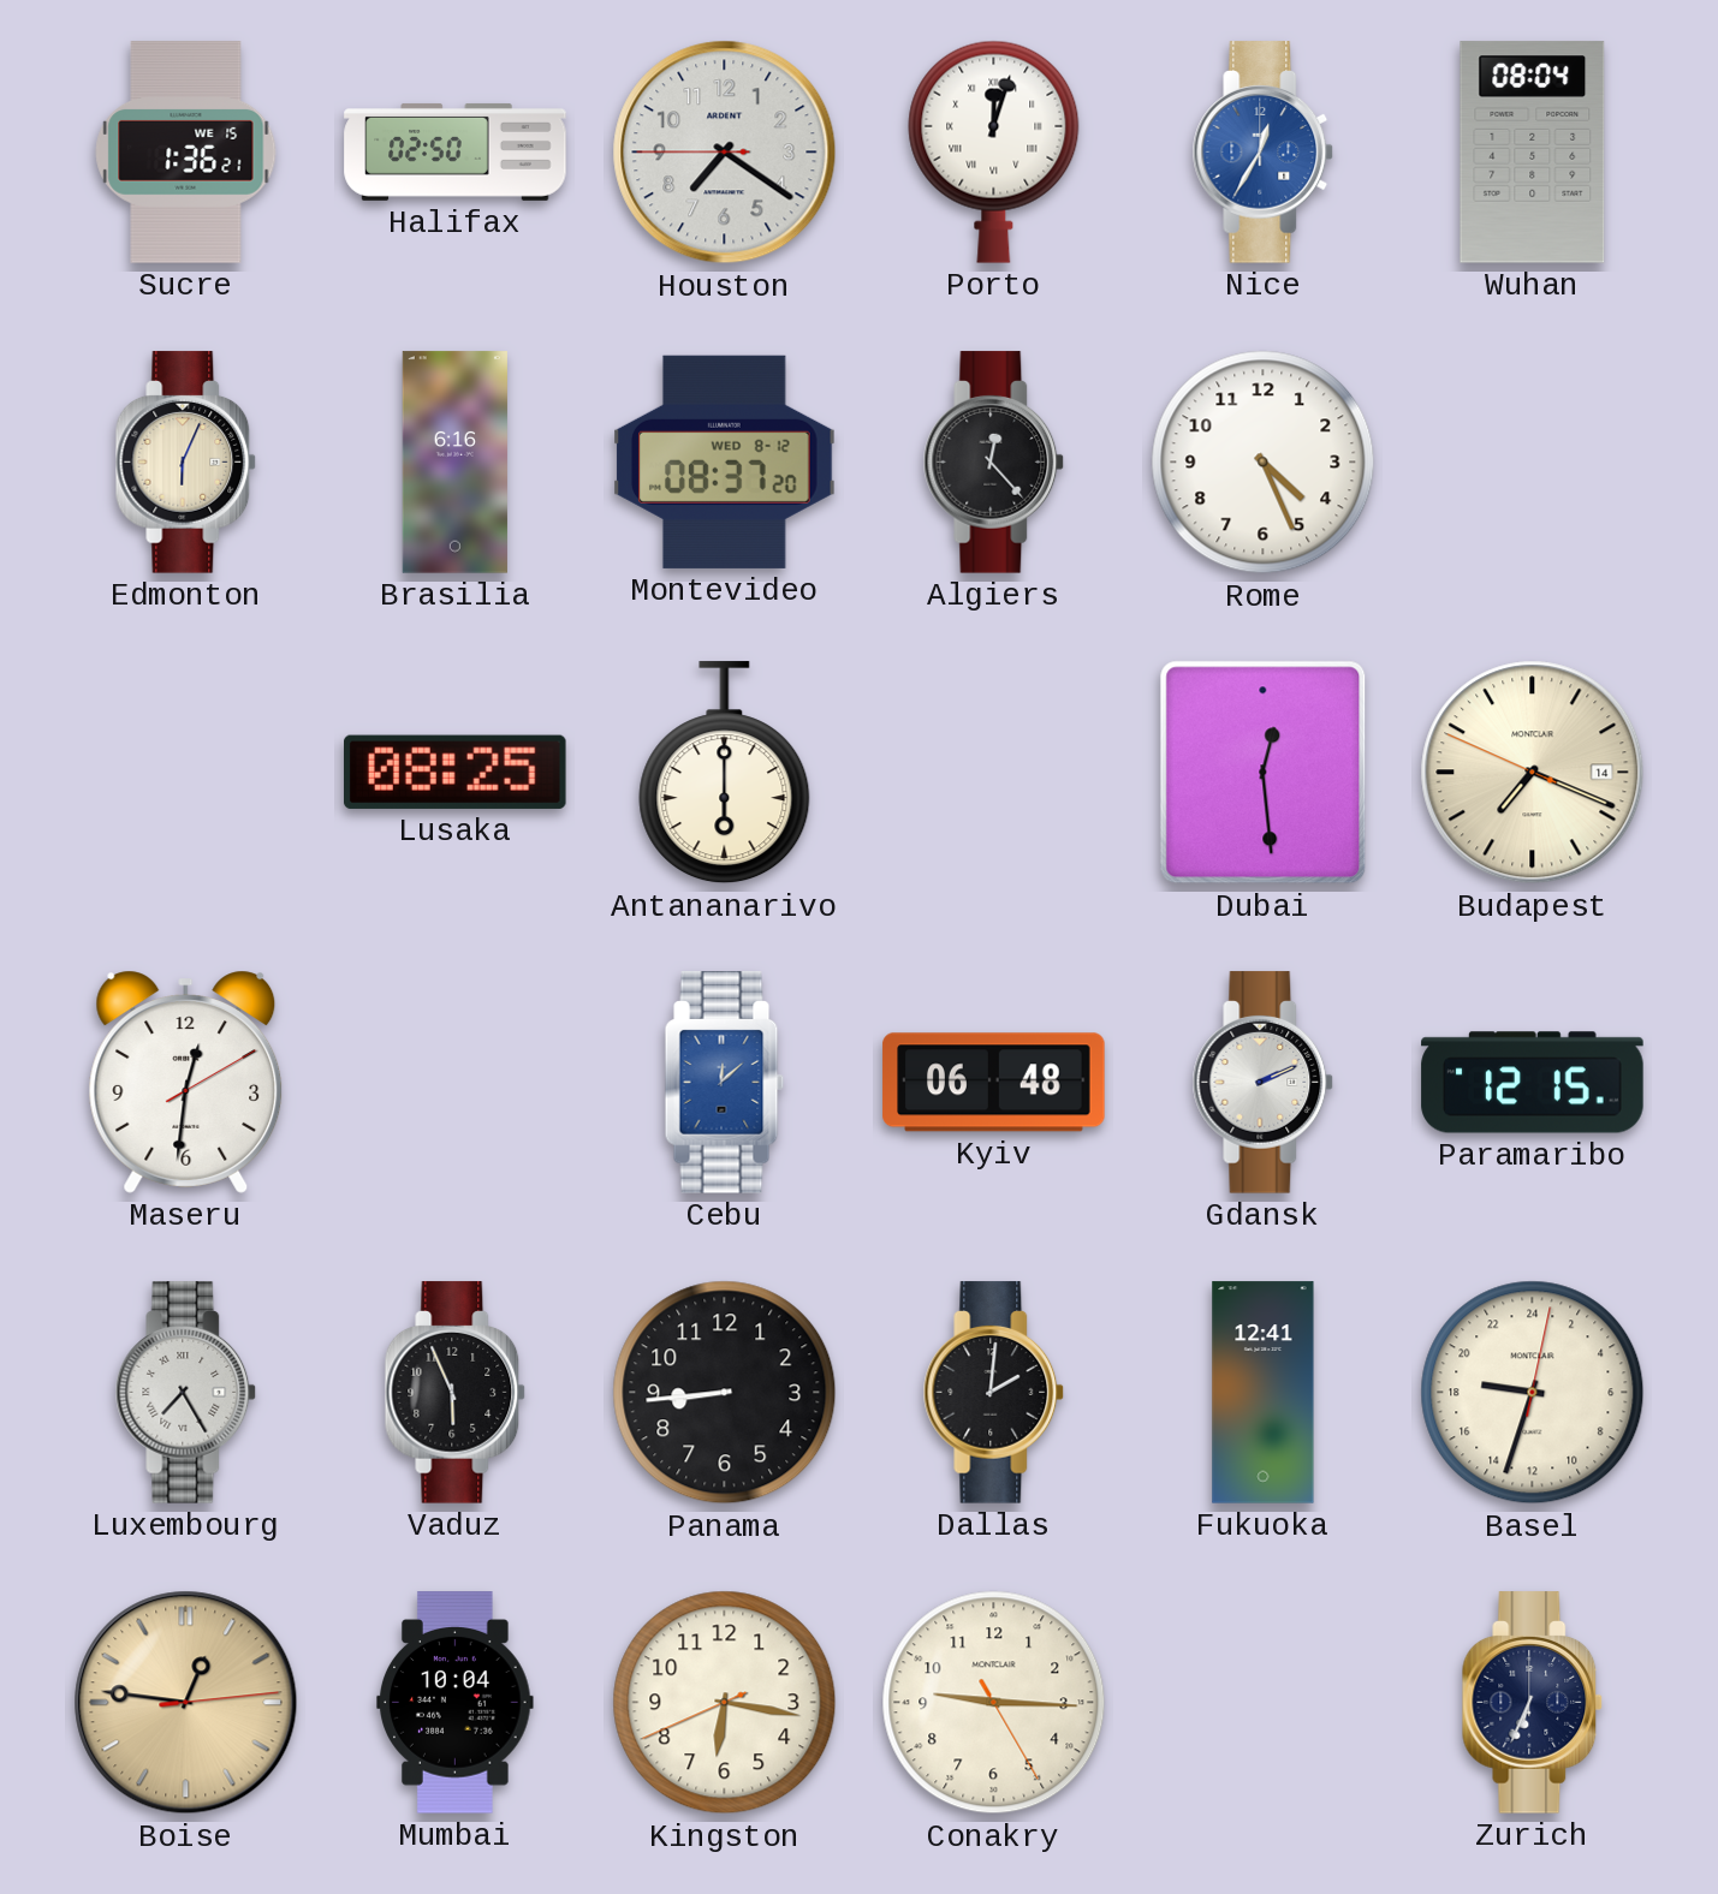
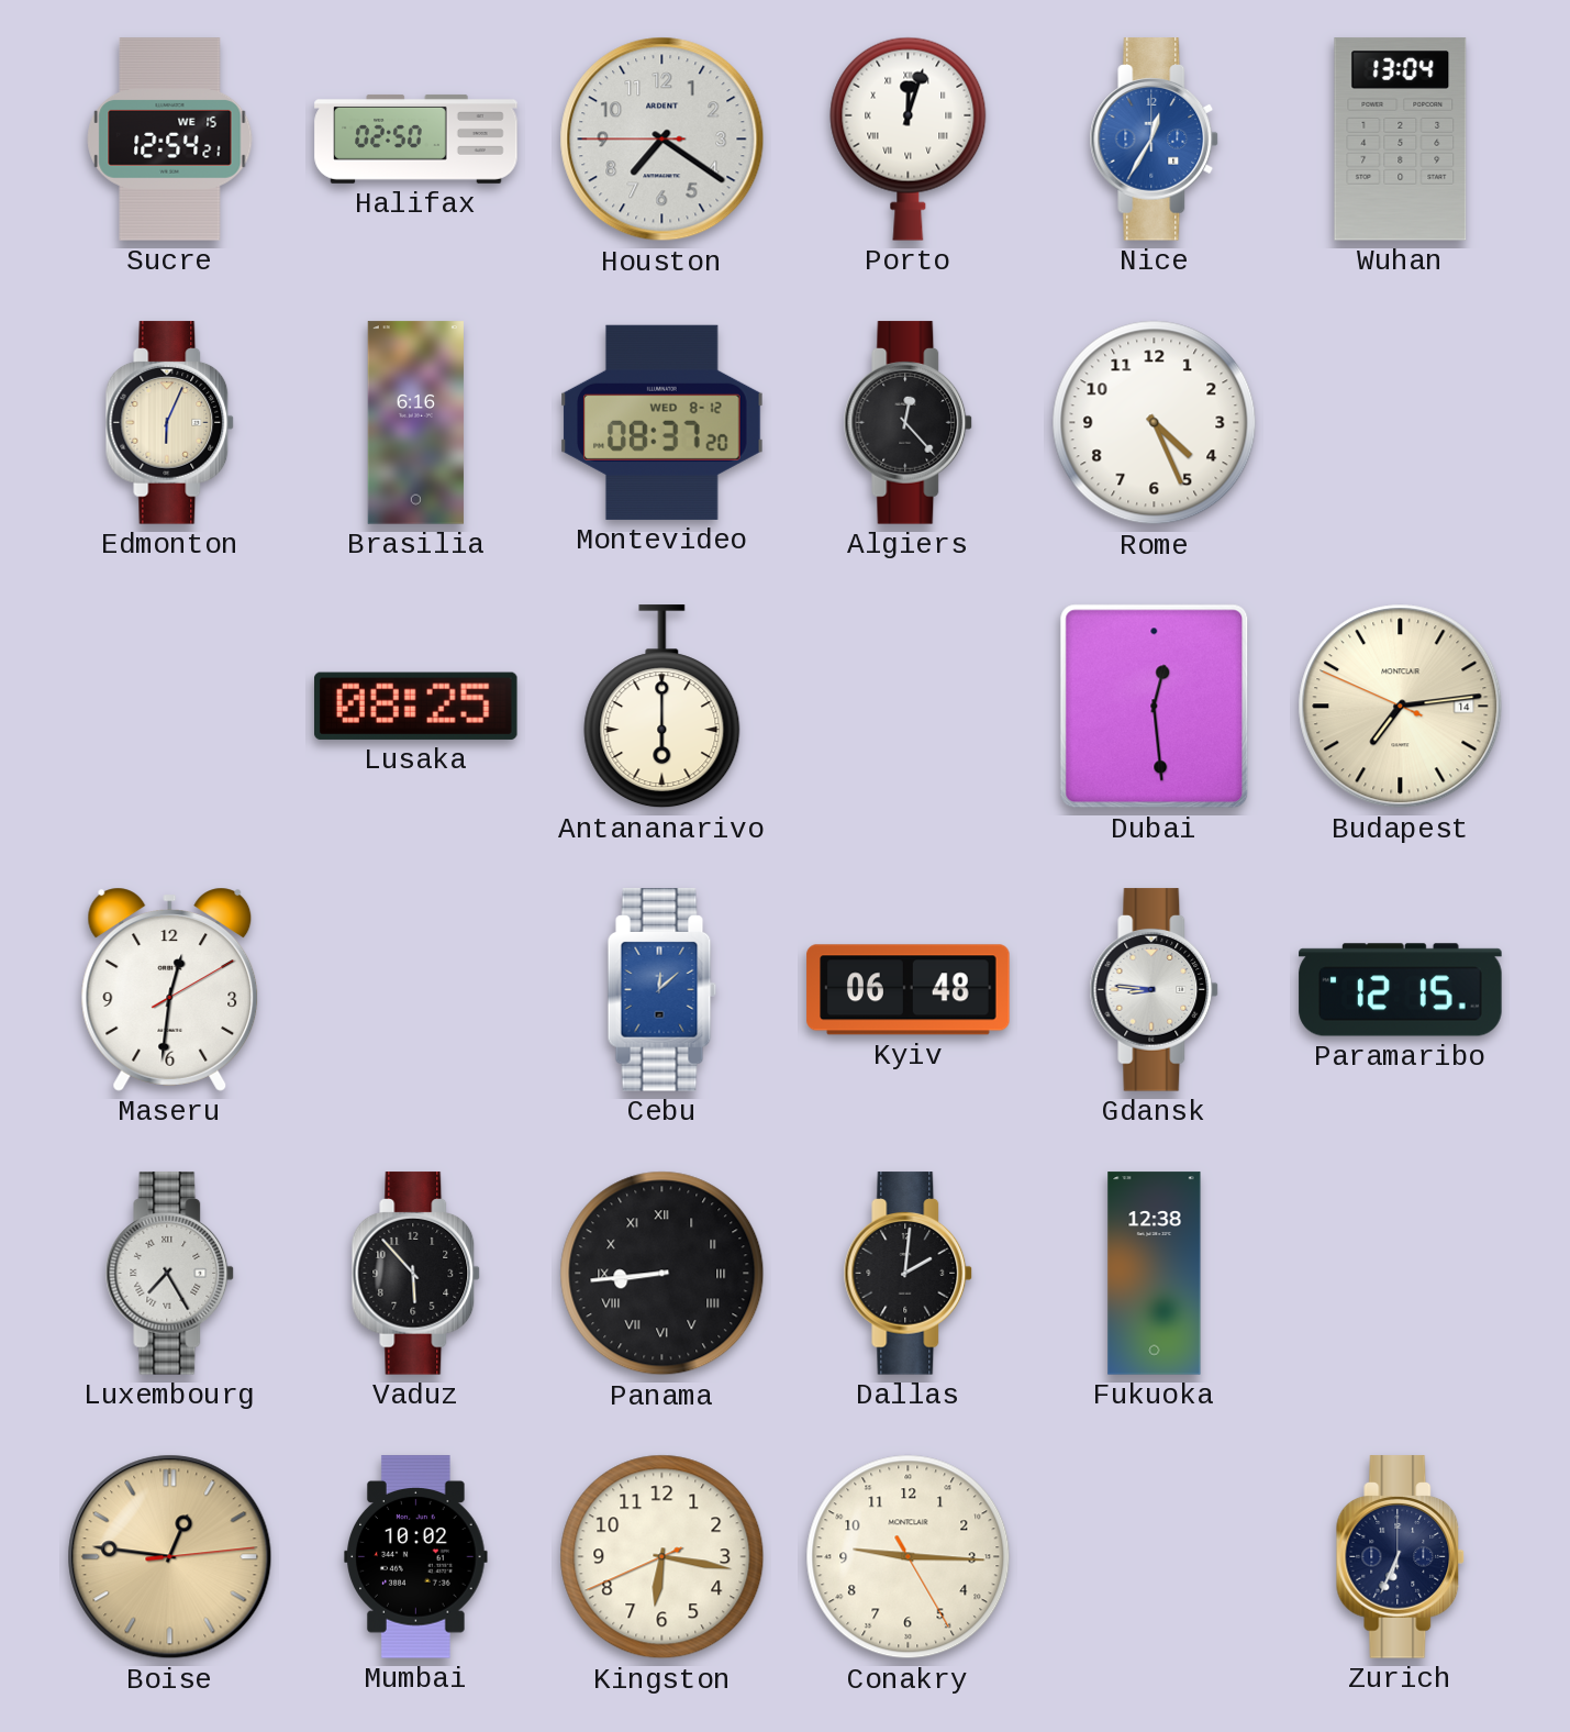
Sucre: 1:36 -> 12:54
Wuhan: 08:04 -> 13:04
Budapest: 7:18 -> 7:13
Gdansk: 2:11 -> 8:46
Vaduz: 5:56 -> 5:53
Panama numerals: Arabic -> Roman
Fukuoka: 12:41 -> 12:38
Basel: 18:33 -> none
Mumbai: 10:04 -> 10:02
